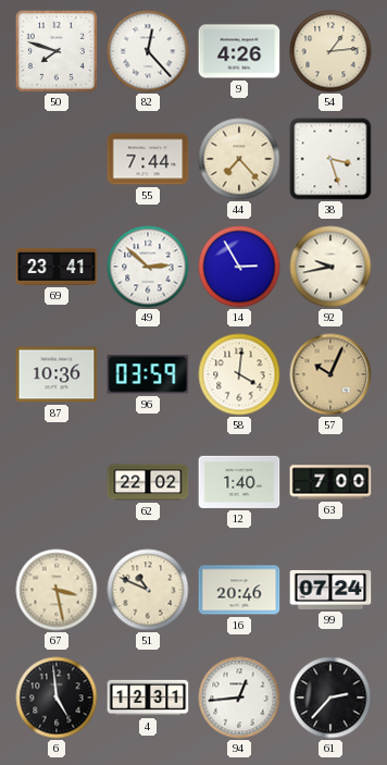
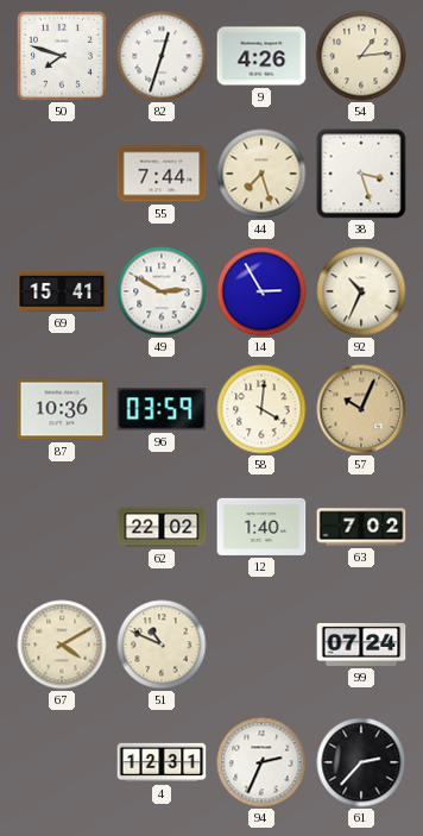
82: 12:23 -> 12:33
44: 7:23 -> 7:27
69: 23:41 -> 15:41
49: 2:52 -> 2:50
92: 9:43 -> 10:34
63: 7:00 -> 7:02
67: 3:28 -> 4:10
16: 20:46 -> none
6: 4:59 -> none
94: 12:44 -> 2:34
